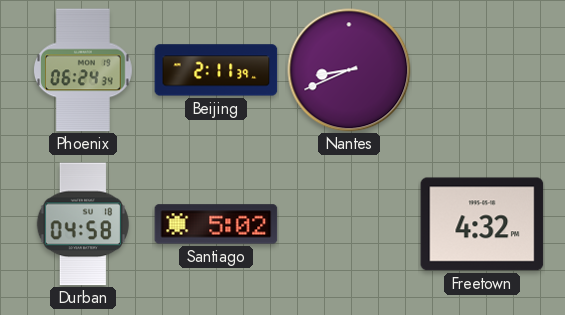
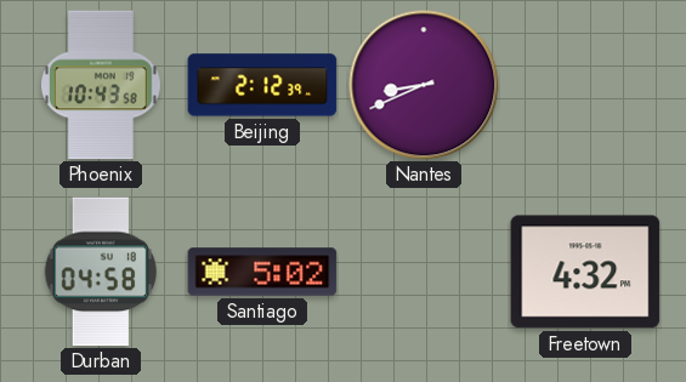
Phoenix: 06:24 -> 10:43
Beijing: 2:11 -> 2:12
